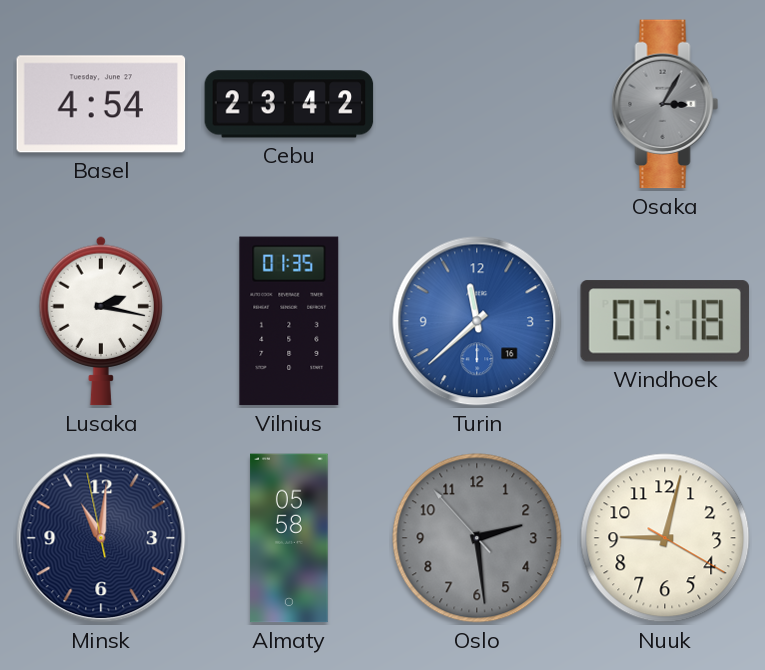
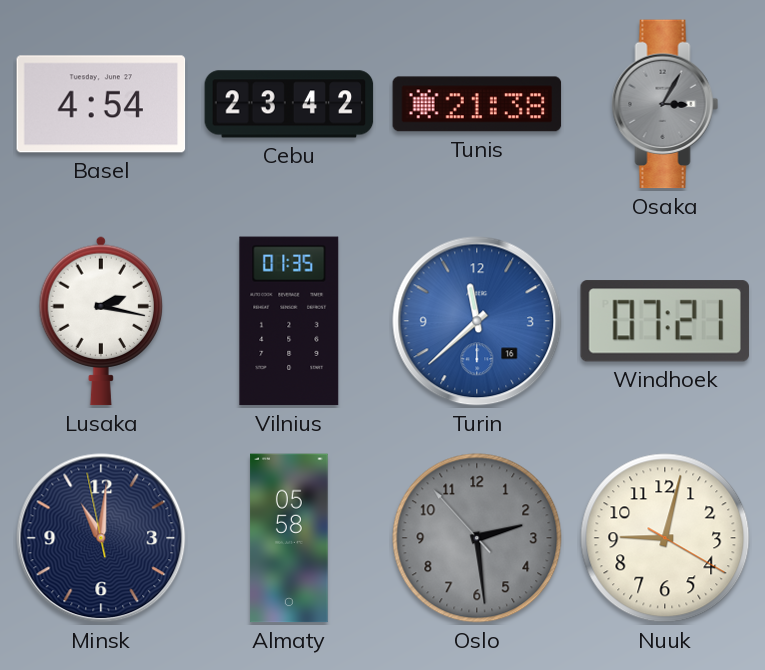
Tunis: none -> 21:38
Windhoek: 07:18 -> 07:21
